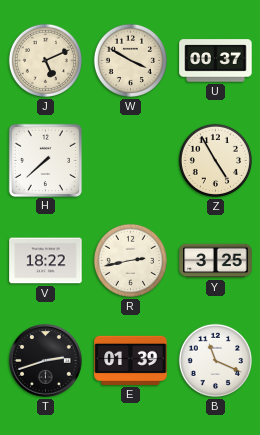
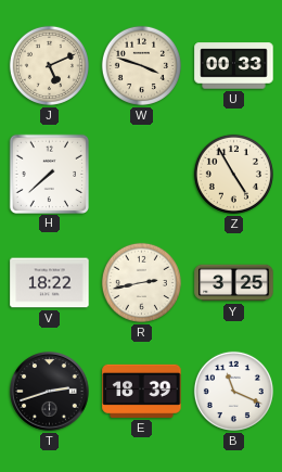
W: 3:50 -> 3:48
U: 00:37 -> 00:33
E: 01:39 -> 18:39
